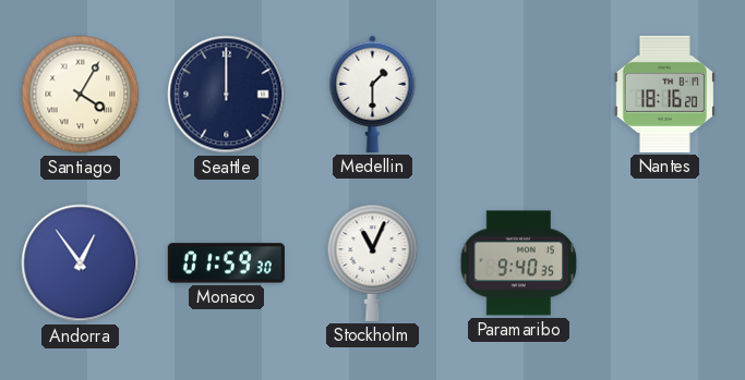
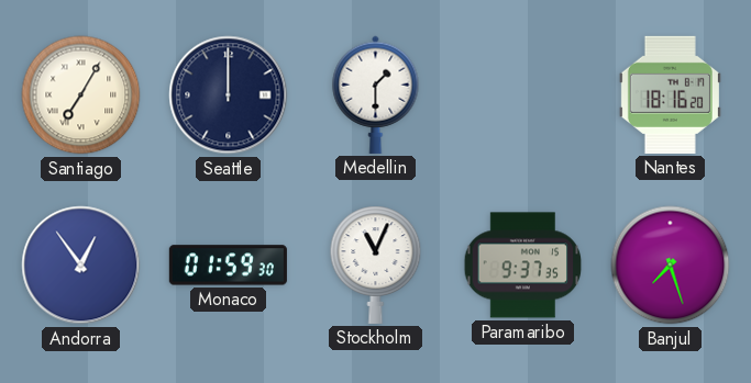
Santiago: 4:05 -> 7:05
Paramaribo: 9:40 -> 9:37
Banjul: none -> 7:27
